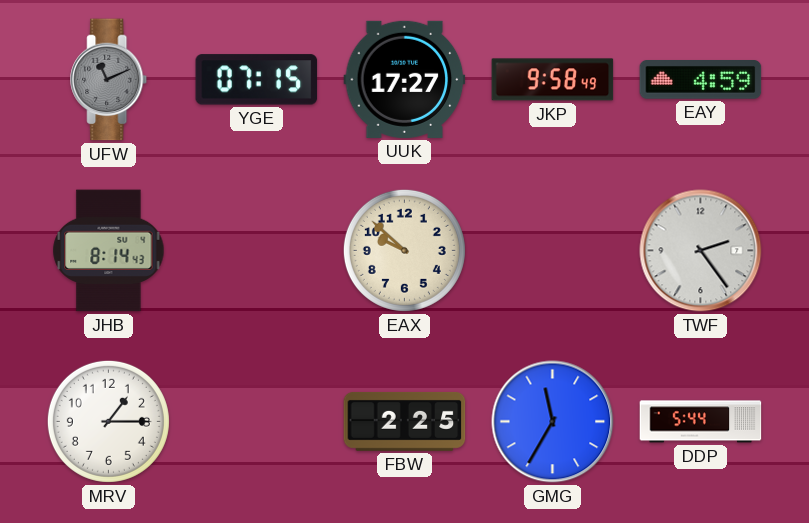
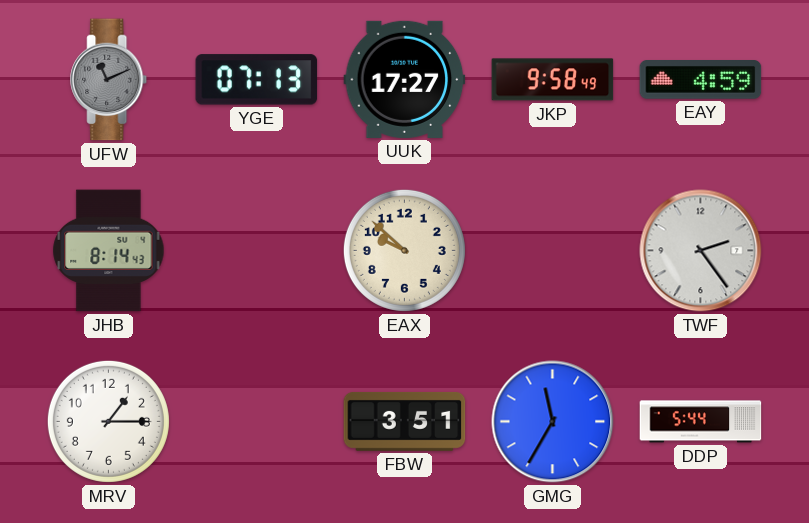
YGE: 07:15 -> 07:13
FBW: 2:25 -> 3:51
